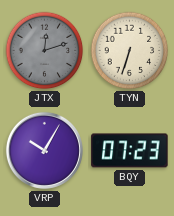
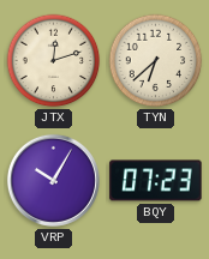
JTX dial: grey -> cream
TYN: 6:33 -> 6:38
